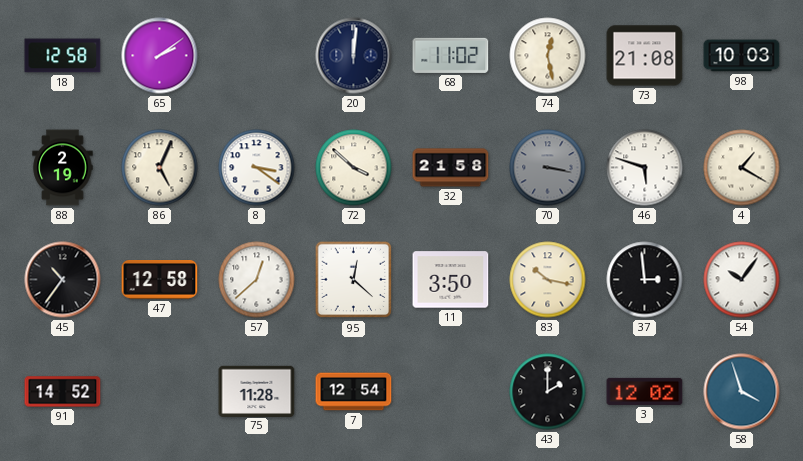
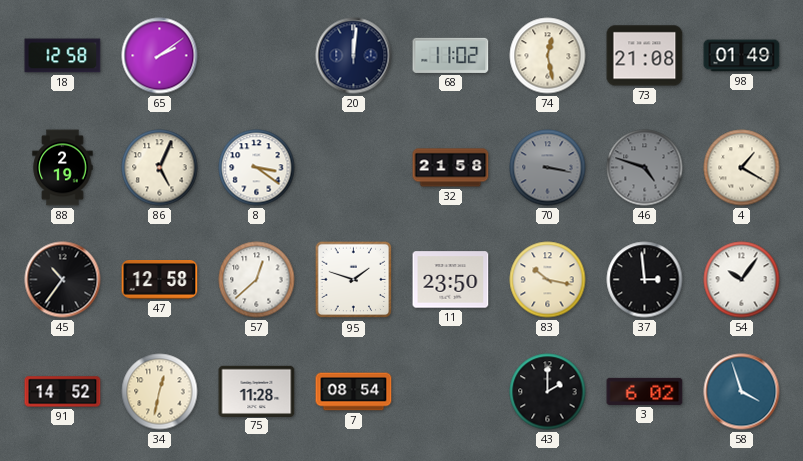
98: 10:03 -> 01:49
72: 3:52 -> none
46: 5:48 -> 4:48
46 dial: white -> grey
95: 12:22 -> 1:48
11: 3:50 -> 23:50
34: none -> 12:32
7: 12:54 -> 08:54
3: 12:02 -> 6:02
